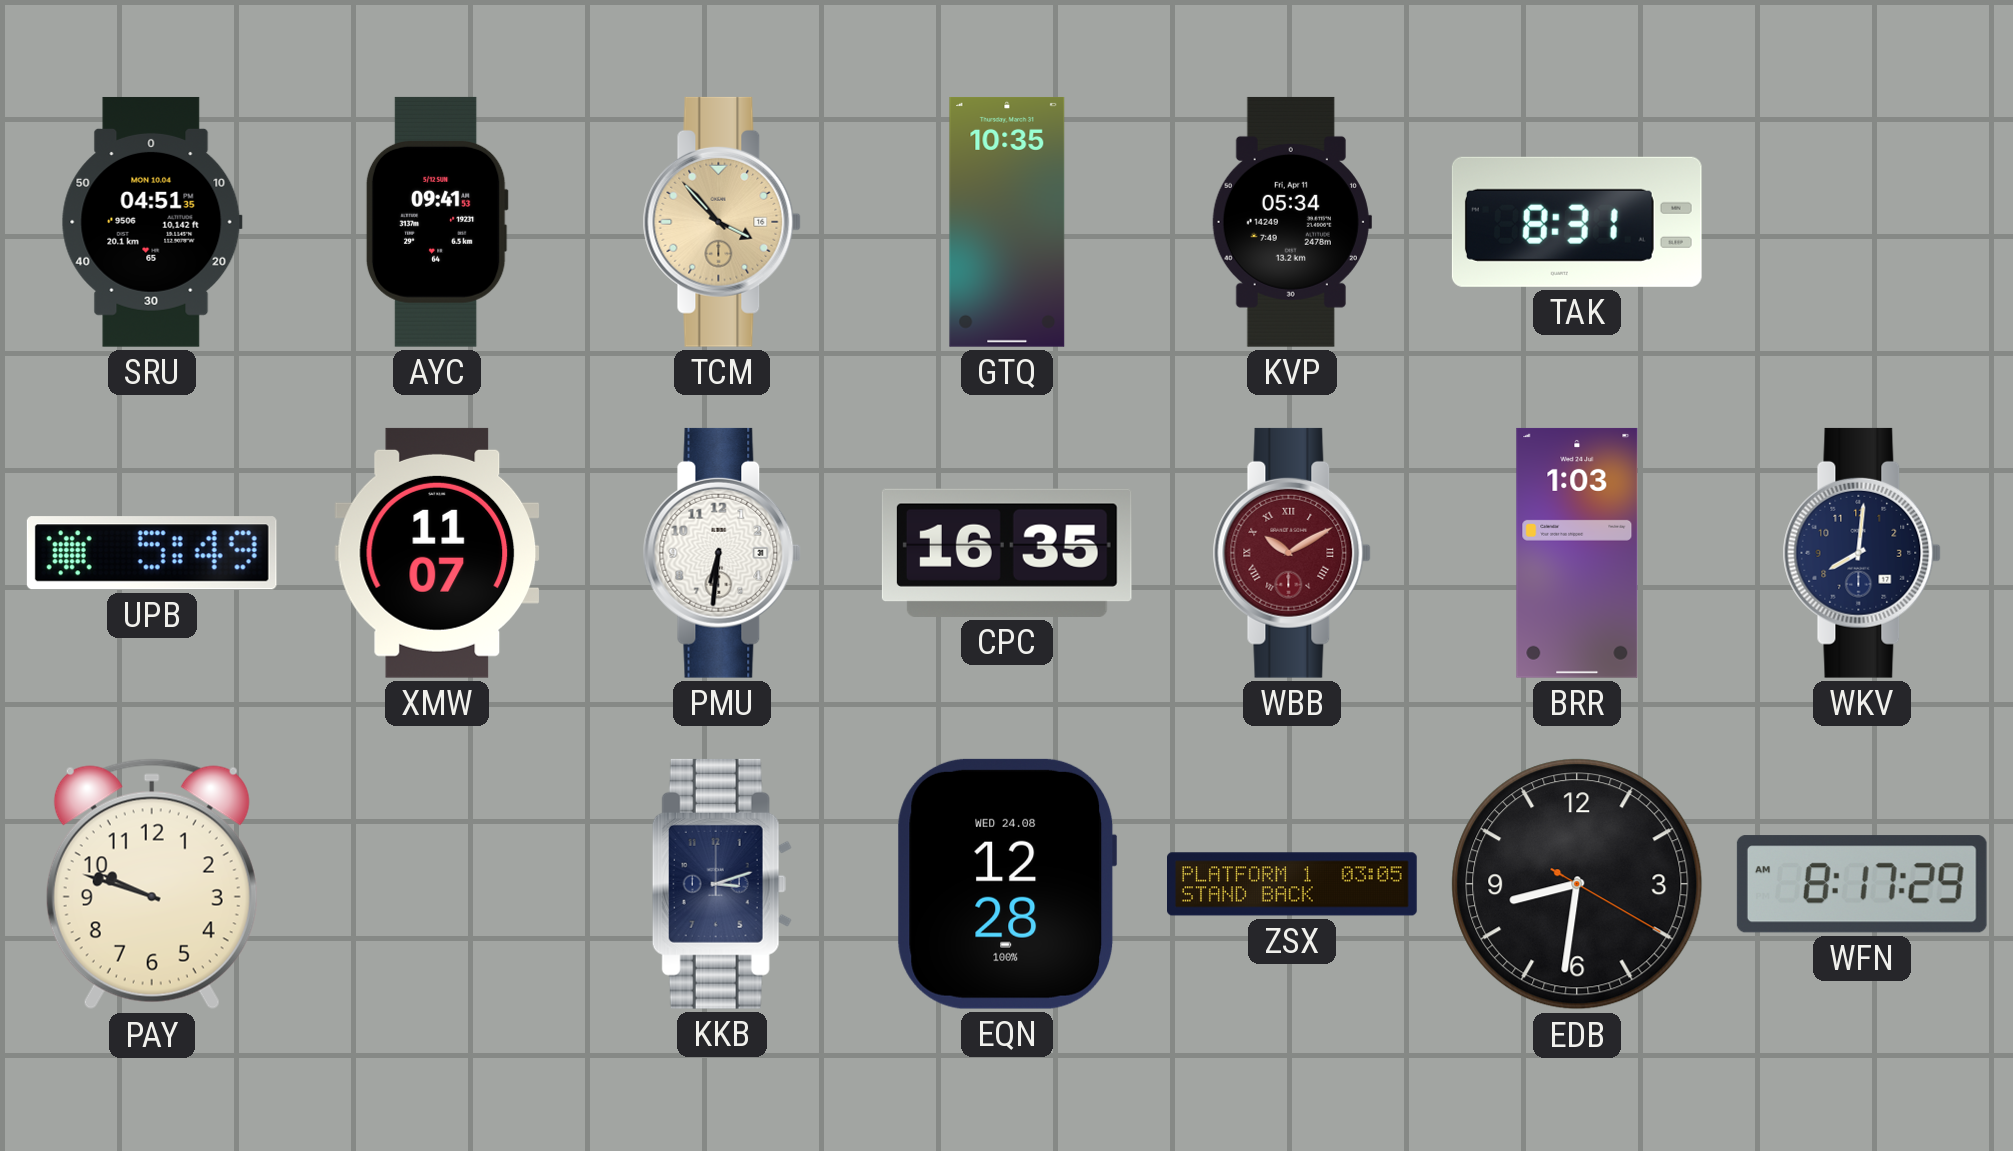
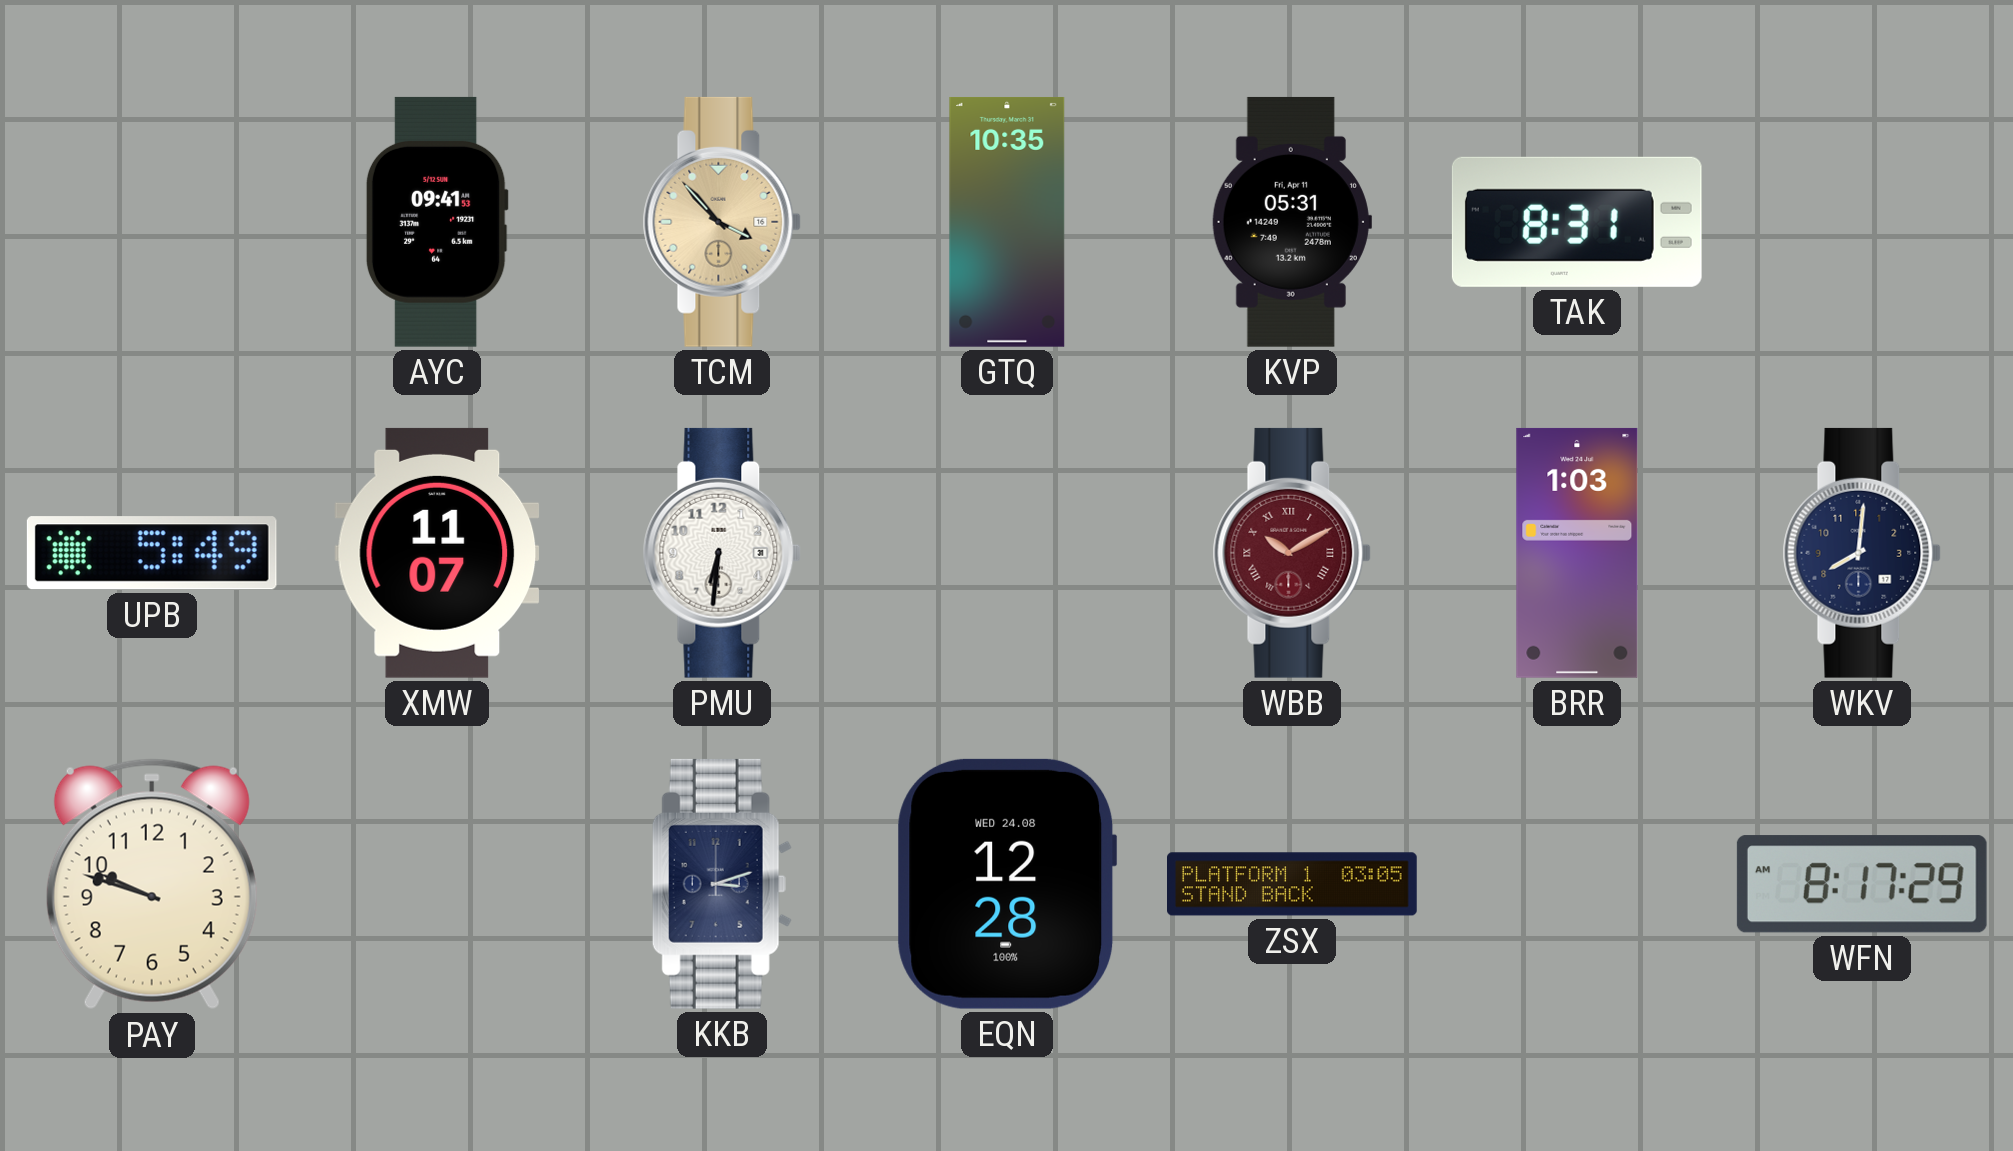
SRU: 04:51 -> none
KVP: 05:34 -> 05:31
CPC: 16:35 -> none
EDB: 8:31 -> none
